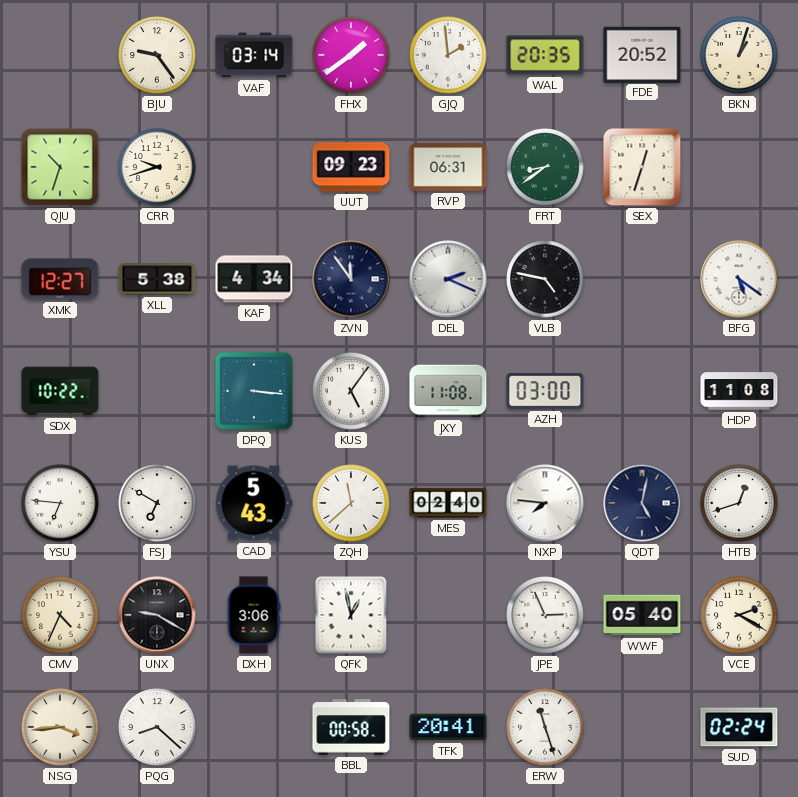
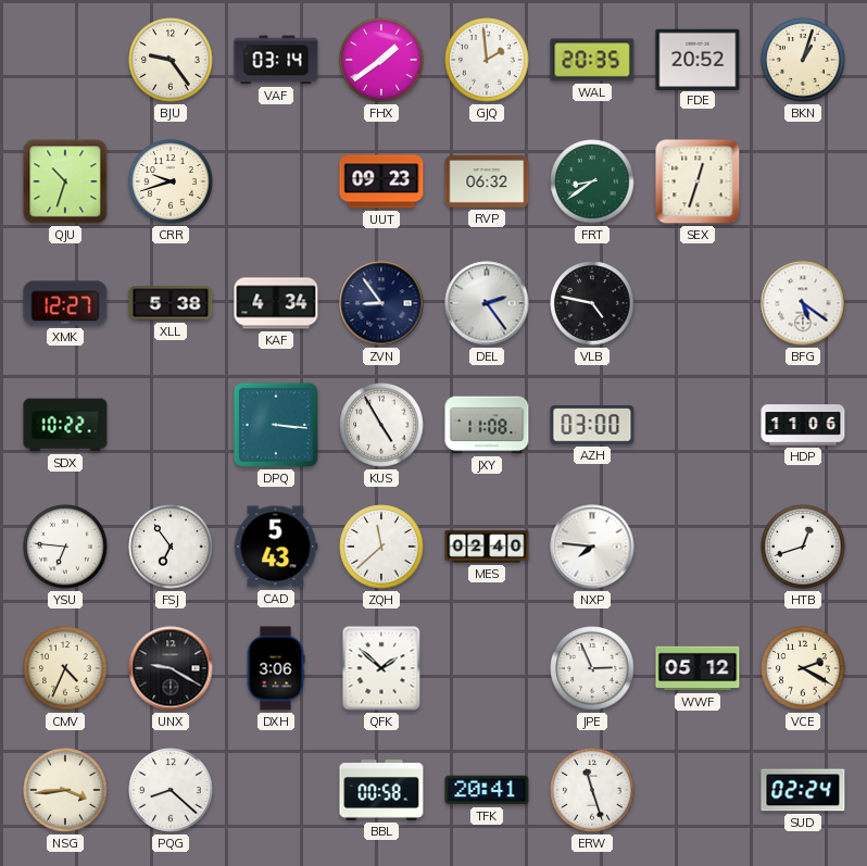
RVP: 06:31 -> 06:32
ZVN: 11:54 -> 8:54
DEL: 2:19 -> 2:24
KUS: 5:06 -> 4:55
HDP: 11:08 -> 11:06
FSJ: 6:50 -> 6:54
QDT: 5:02 -> none
QFK: 12:58 -> 1:52
WWF: 05:40 -> 05:12
